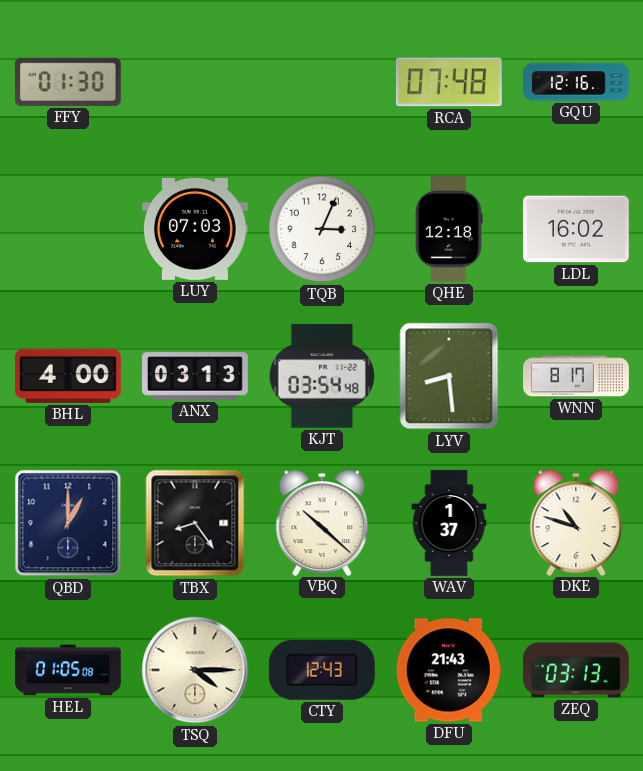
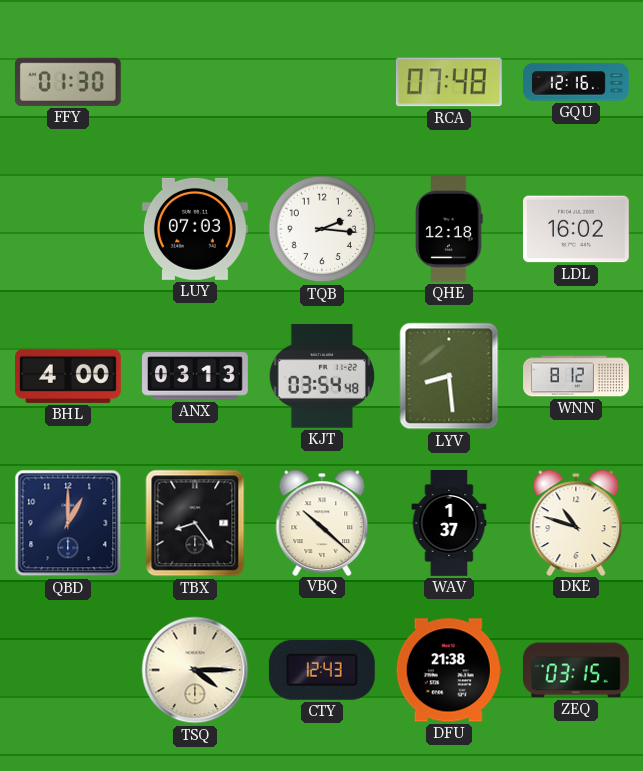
TQB: 3:04 -> 2:16
WNN: 8:17 -> 8:12
HEL: 01:05 -> none
DFU: 21:43 -> 21:38
ZEQ: 03:13 -> 03:15
